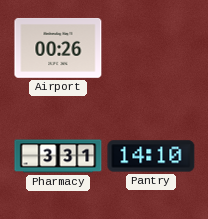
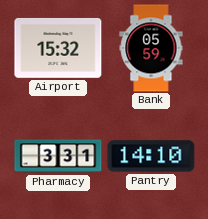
Airport: 00:26 -> 15:32
Bank: none -> 05:59
